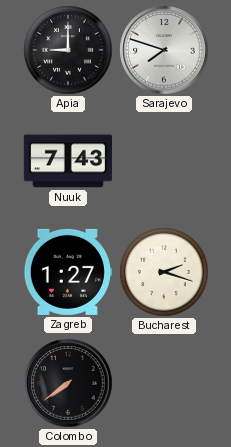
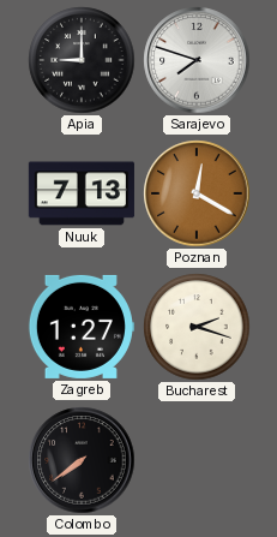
Nuuk: 7:43 -> 7:13
Poznan: none -> 12:20
